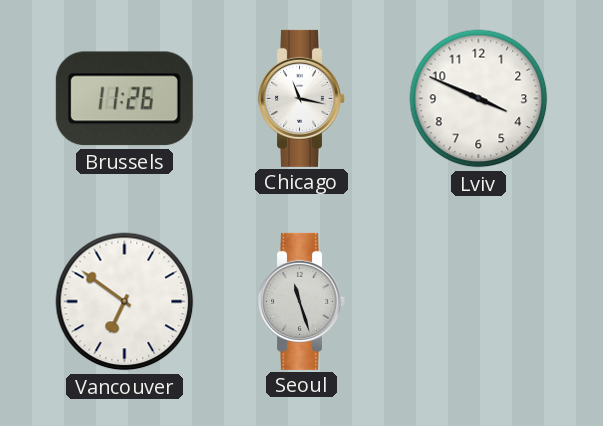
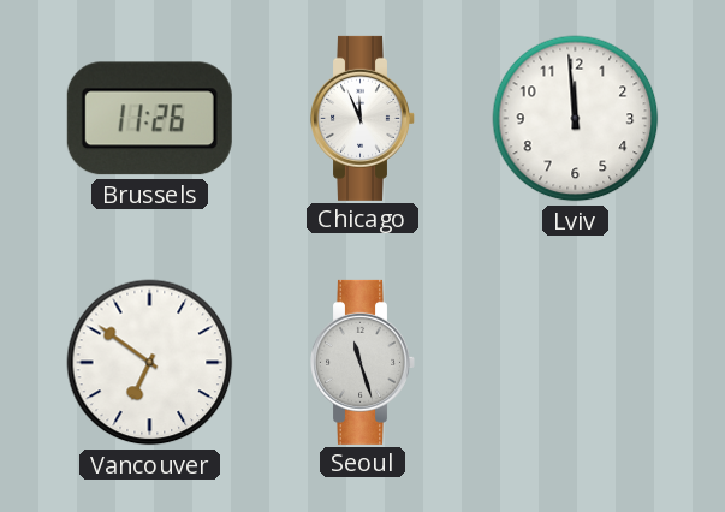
Chicago: 11:17 -> 11:56
Lviv: 3:49 -> 11:59
